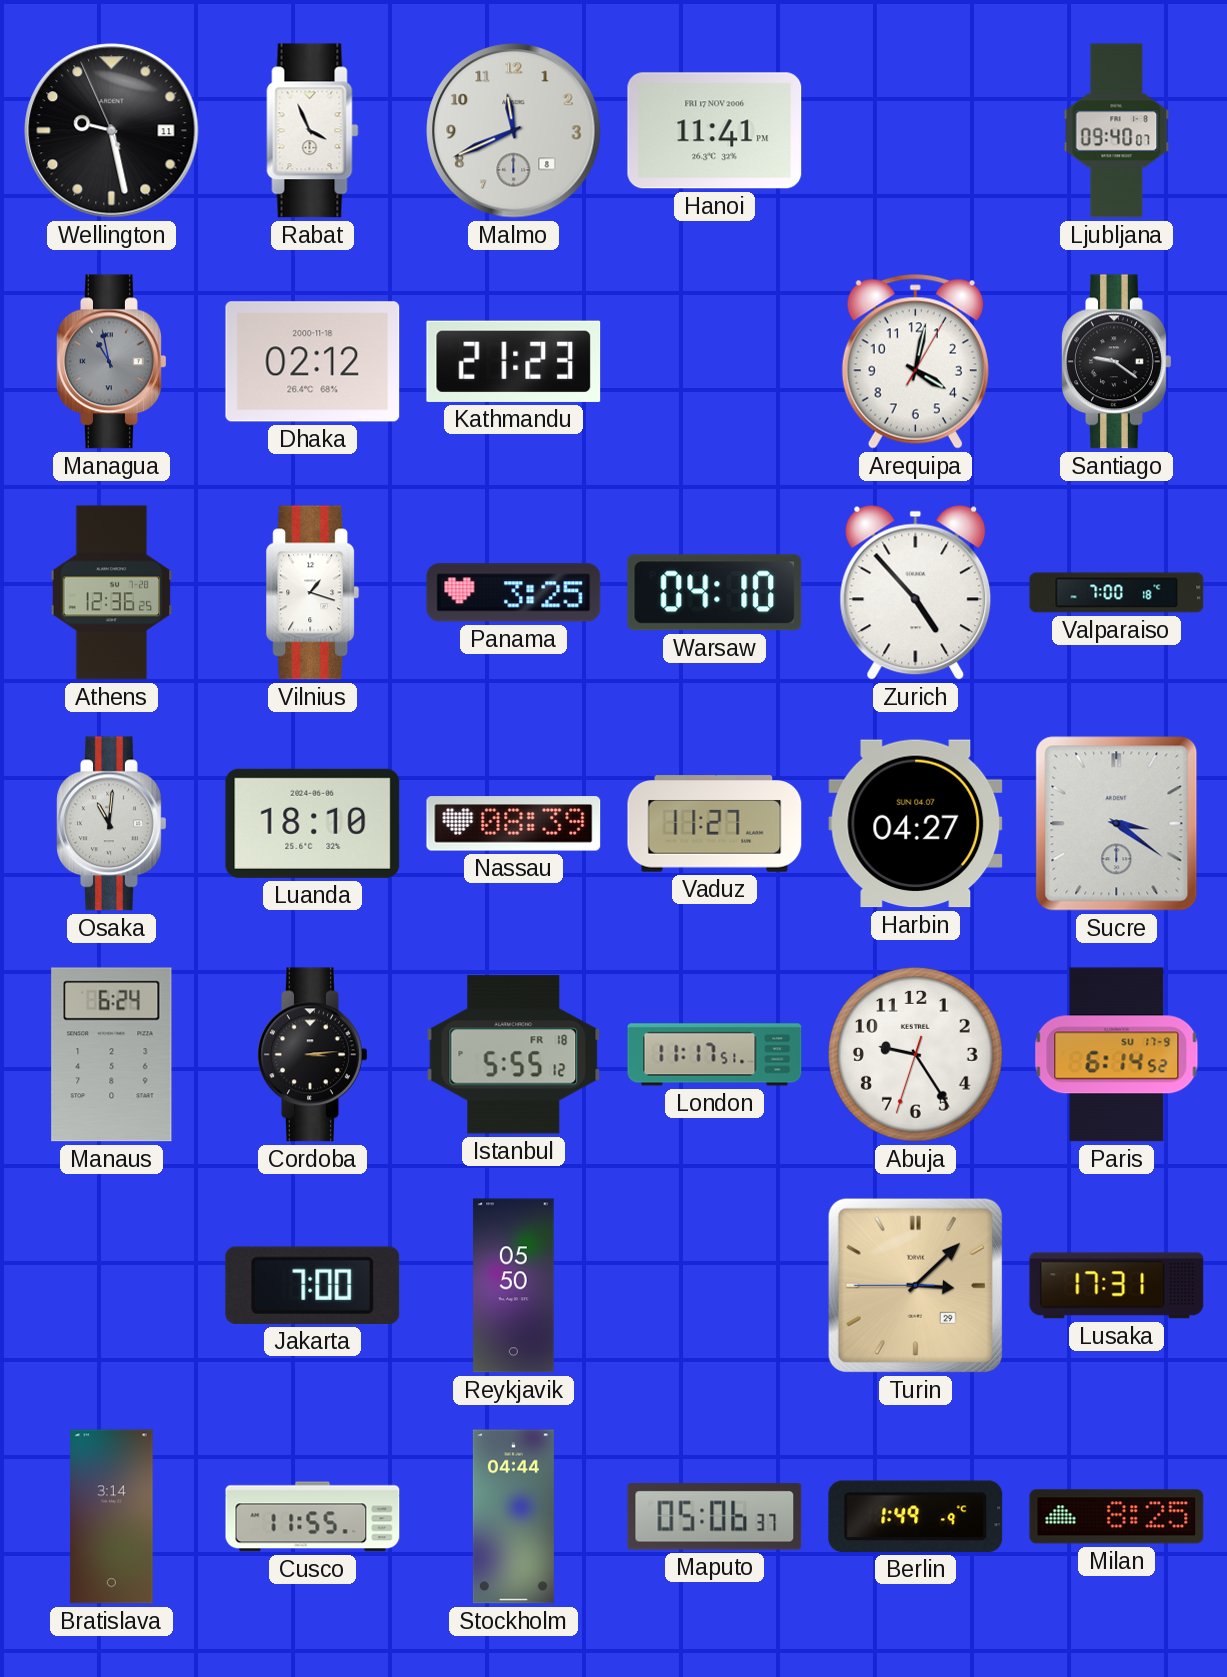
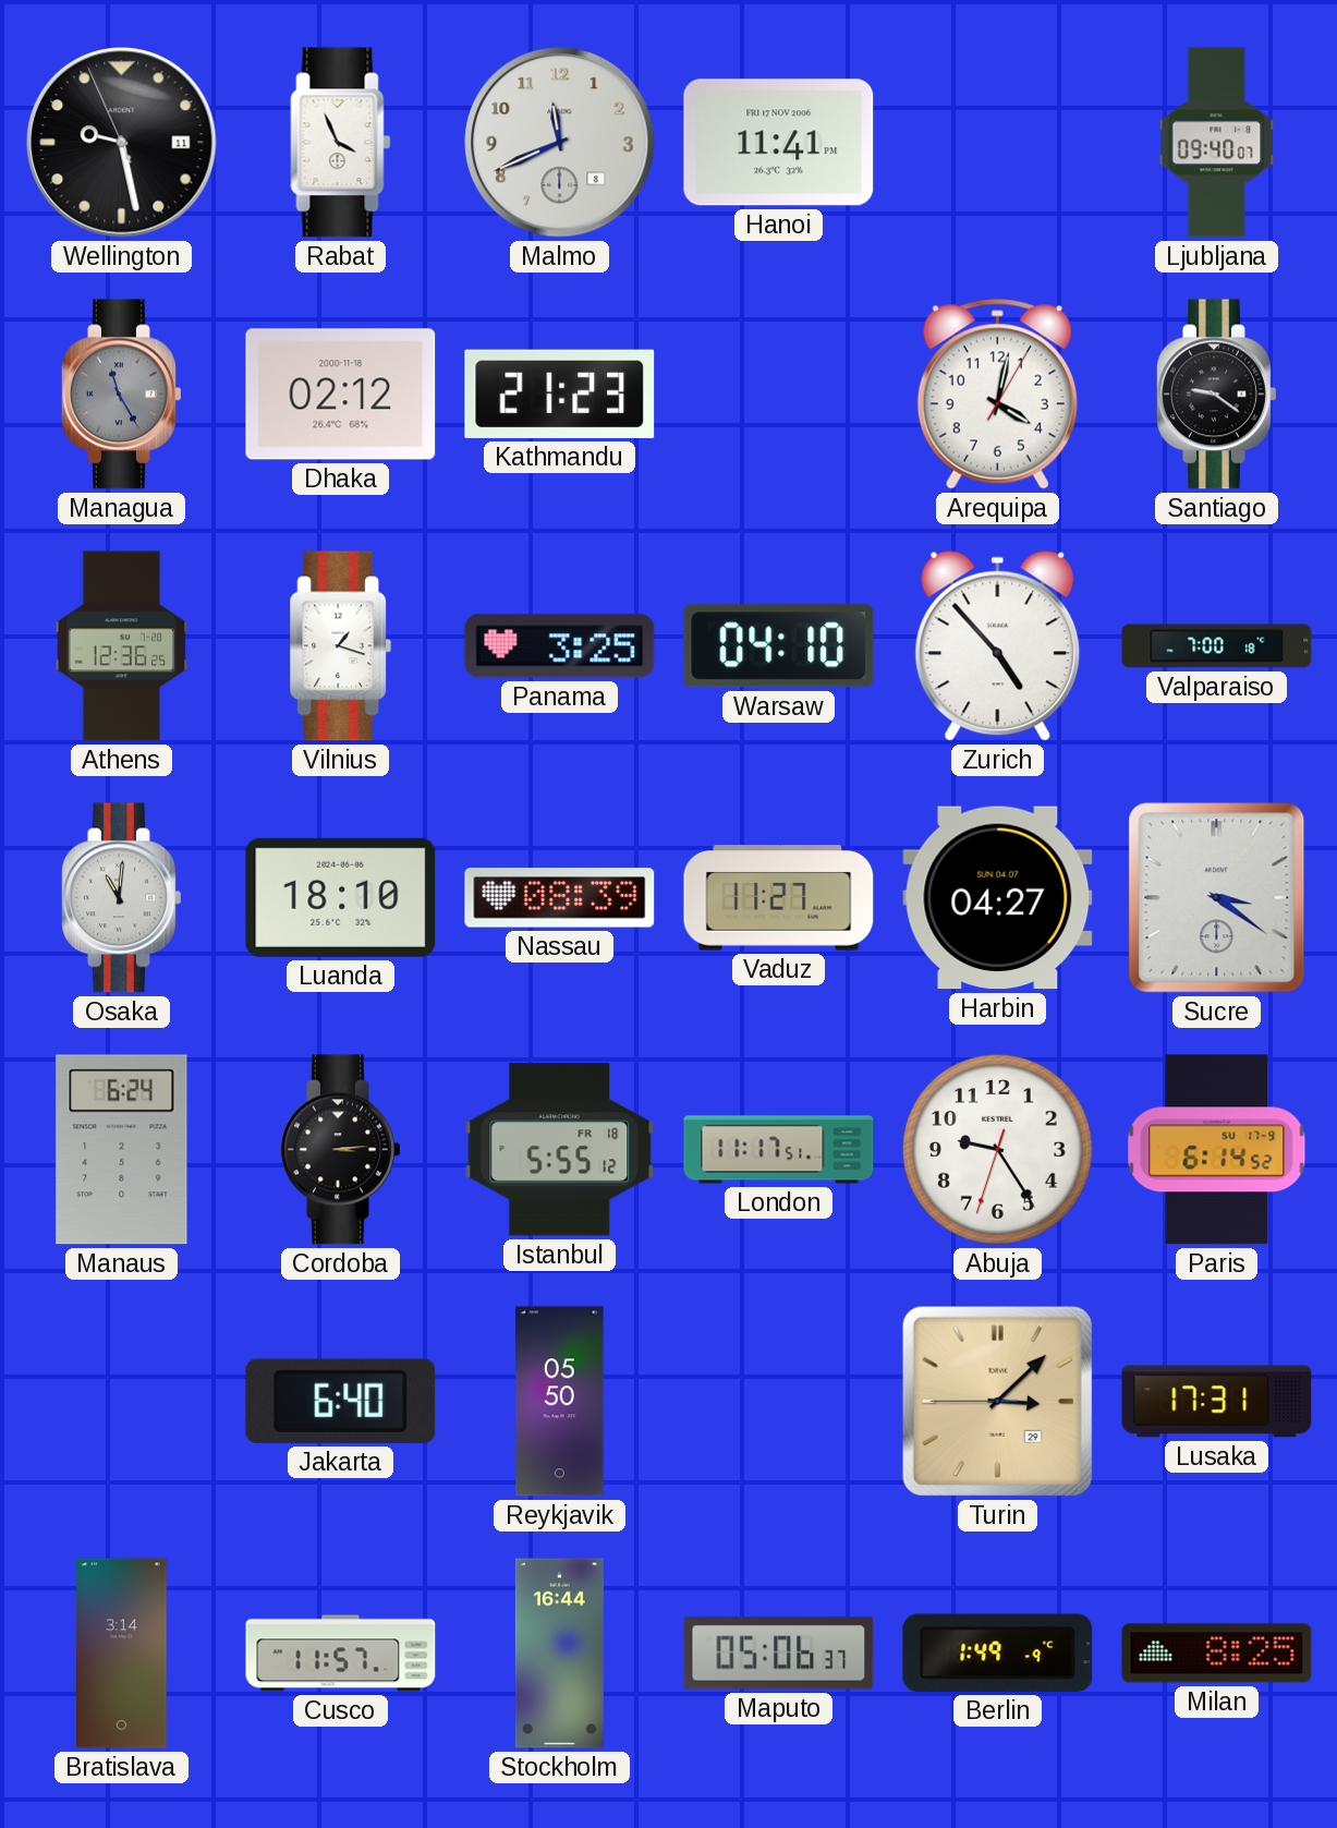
Managua: 10:58 -> 11:25
Jakarta: 7:00 -> 6:40
Cusco: 11:55 -> 11:57
Stockholm: 04:44 -> 16:44
